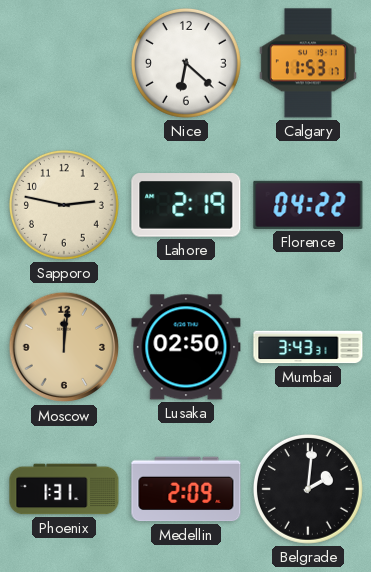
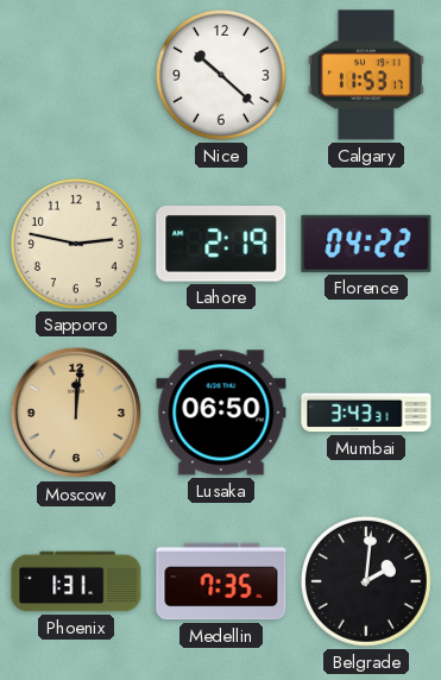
Nice: 6:22 -> 10:22
Lusaka: 02:50 -> 06:50
Medellin: 2:09 -> 7:35
